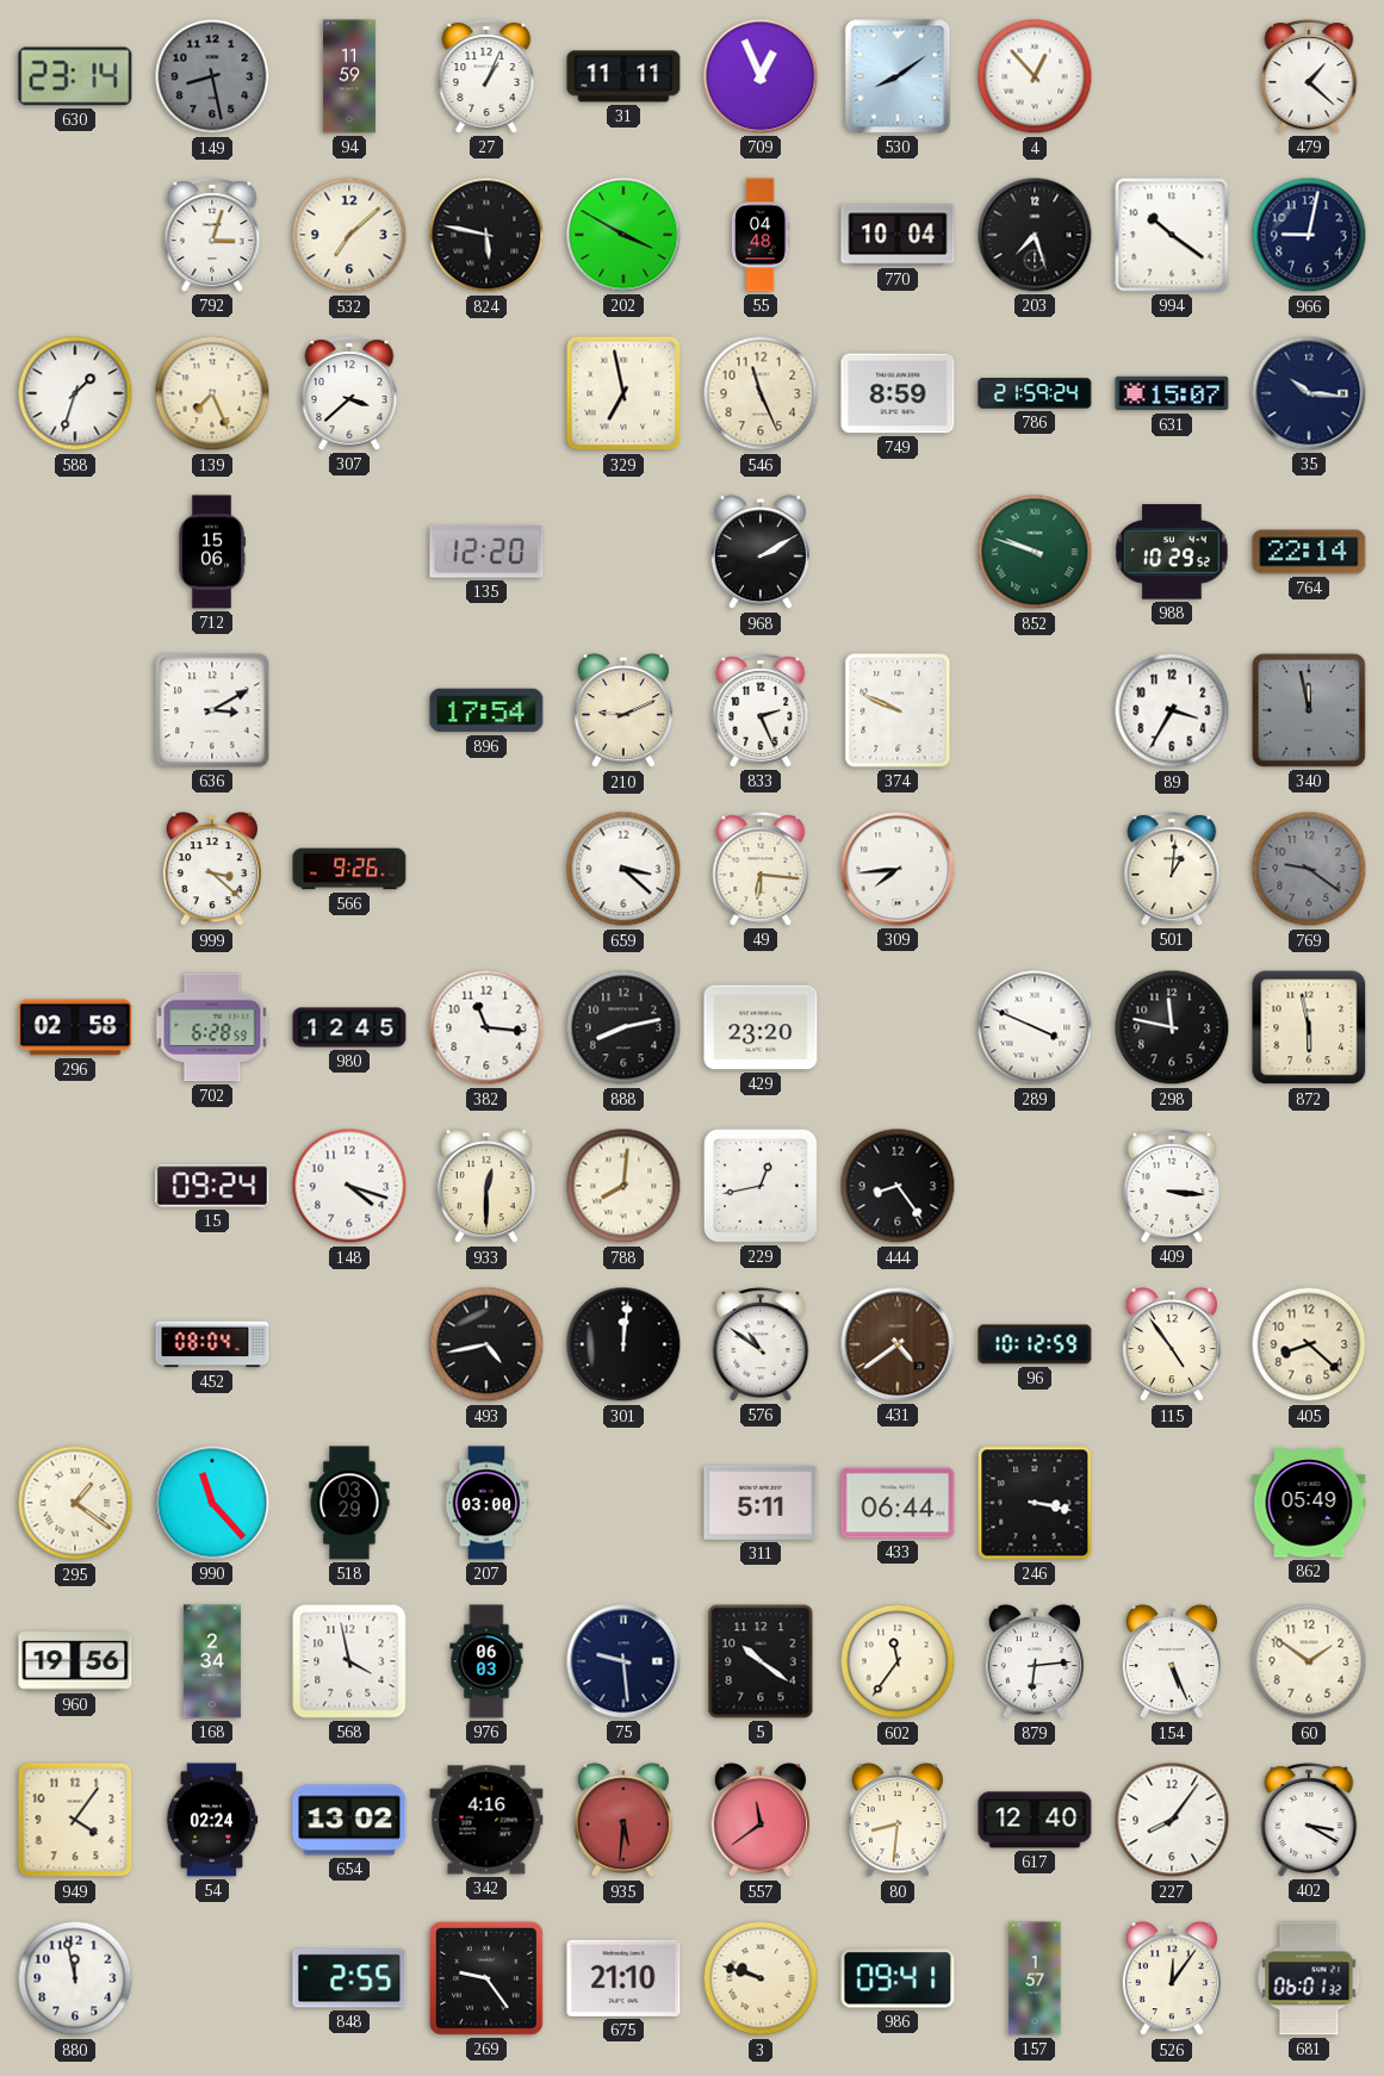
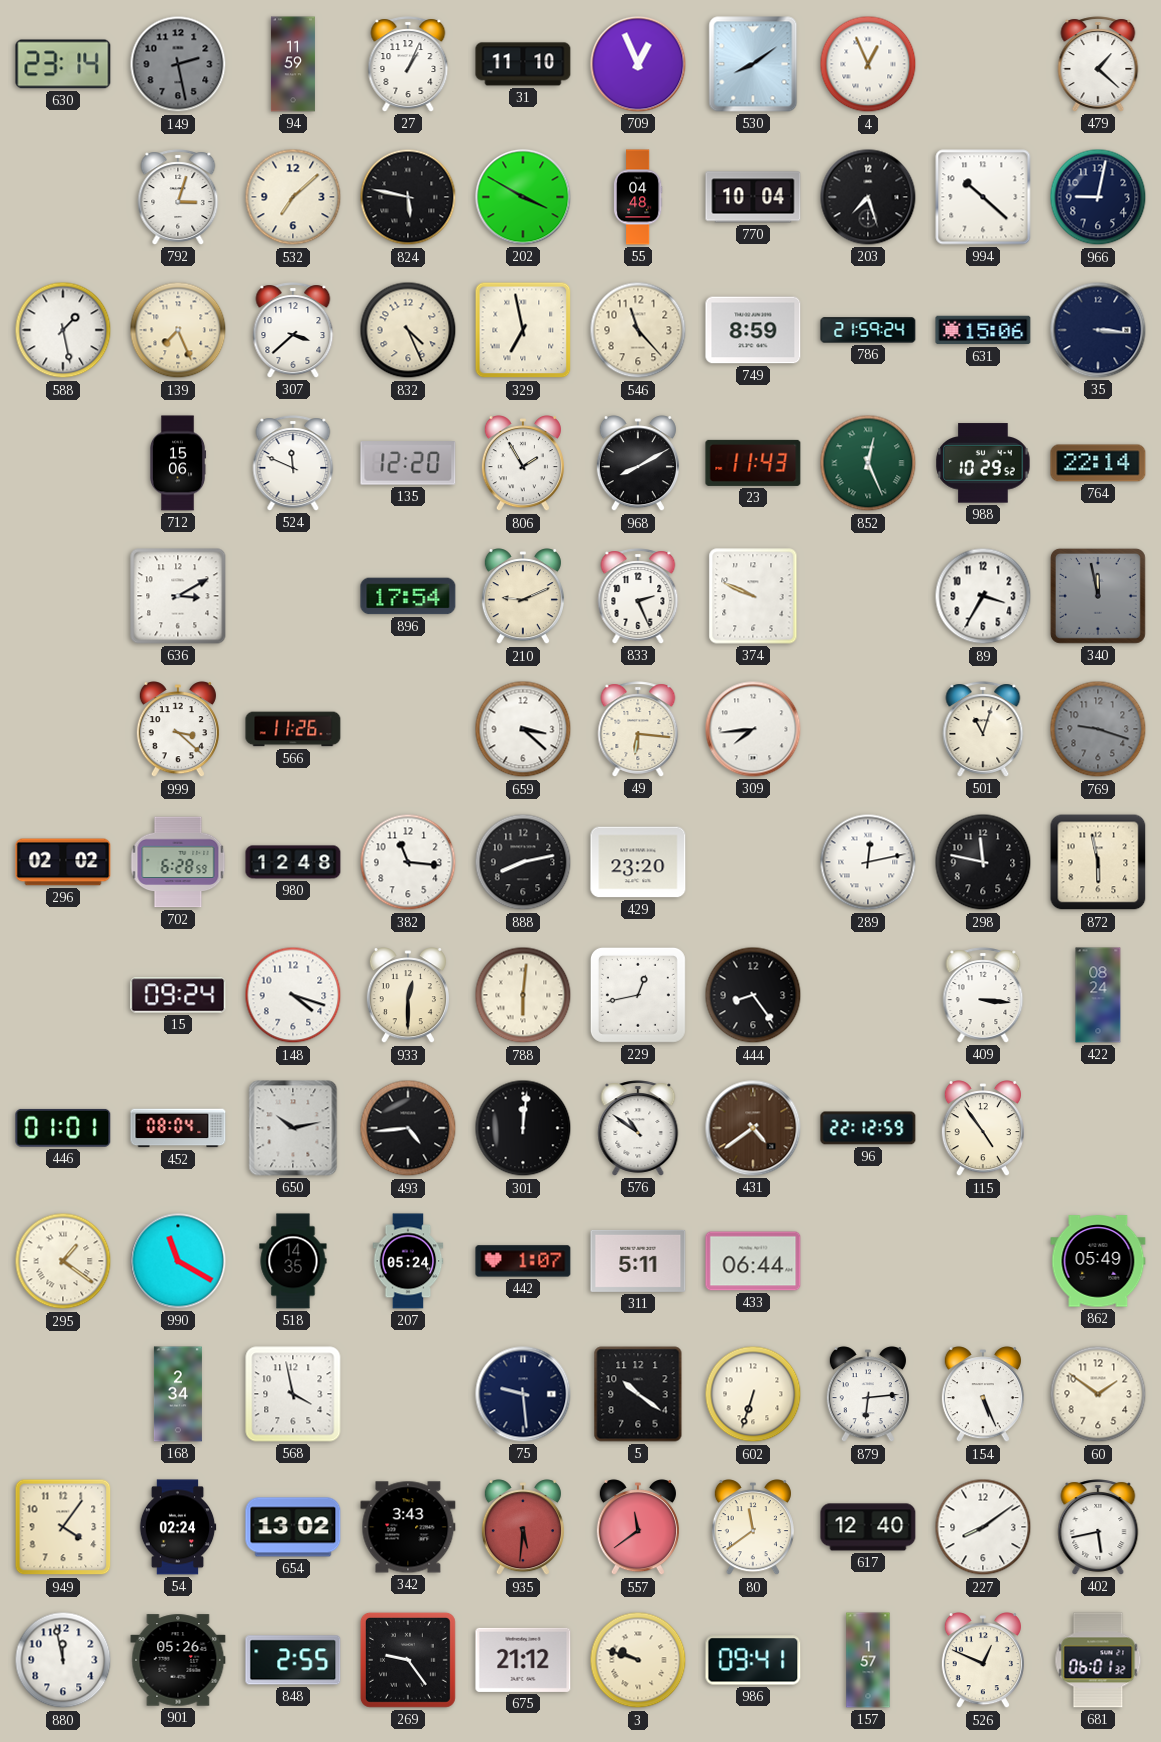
149: 8:28 -> 2:28
31: 11:11 -> 11:10
4: 12:53 -> 12:56
994: 10:21 -> 10:22
588: 1:33 -> 1:28
832: none -> 4:26
546: 11:26 -> 11:23
631: 15:07 -> 15:06
35: 10:16 -> 3:16
524: none -> 11:49
806: none -> 1:55
968: 2:10 -> 8:10
23: none -> 11:43
852: 9:48 -> 12:26
566: 9:26 -> 11:26
501: 1:01 -> 11:03
769: 9:21 -> 9:18
296: 02:58 -> 02:02
980: 12:45 -> 12:48
289: 3:49 -> 12:13
788: 8:01 -> 6:01
422: none -> 08:24
446: none -> 01:01
650: none -> 10:13
493: 4:43 -> 4:44
96: 10:12 -> 22:12
405: 8:22 -> none
990: 11:23 -> 11:20
518: 03:29 -> 14:35
207: 03:00 -> 05:24
442: none -> 1:07
246: 3:17 -> none
960: 19:56 -> none
976: 06:03 -> none
602: 11:36 -> 6:33
342: 4:16 -> 3:43
80: 8:31 -> 11:39
227: 8:06 -> 8:09
402: 3:20 -> 5:43
901: none -> 05:26
675: 21:10 -> 21:12
526: 12:06 -> 12:49
